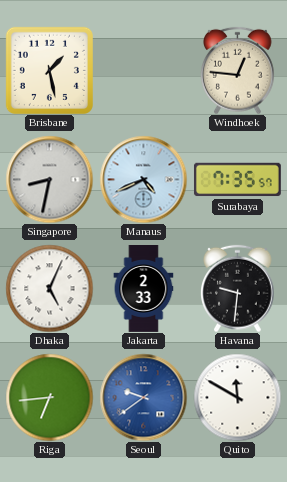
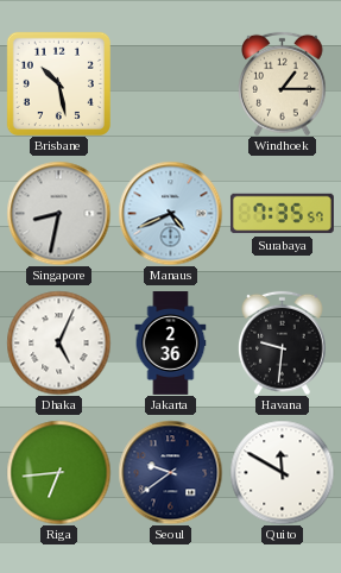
Brisbane: 1:28 -> 10:28
Windhoek: 12:46 -> 1:15
Jakarta: 2:33 -> 2:36
Seoul dial: blue -> navy
